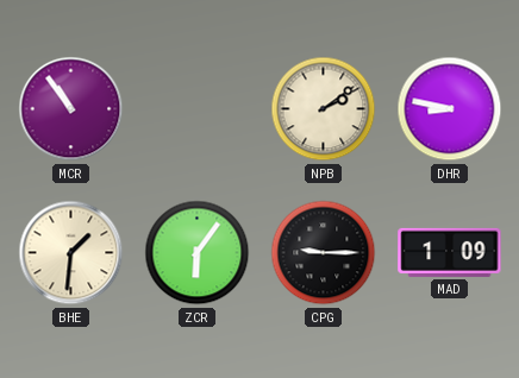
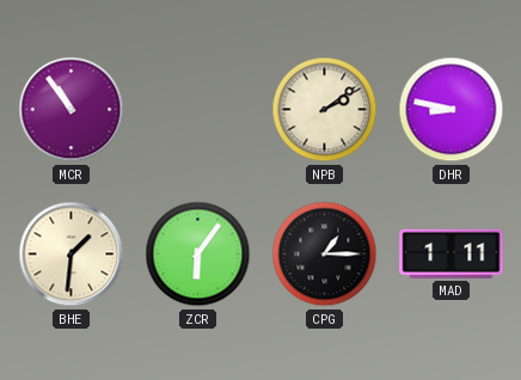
CPG: 9:15 -> 1:15
MAD: 1:09 -> 1:11
